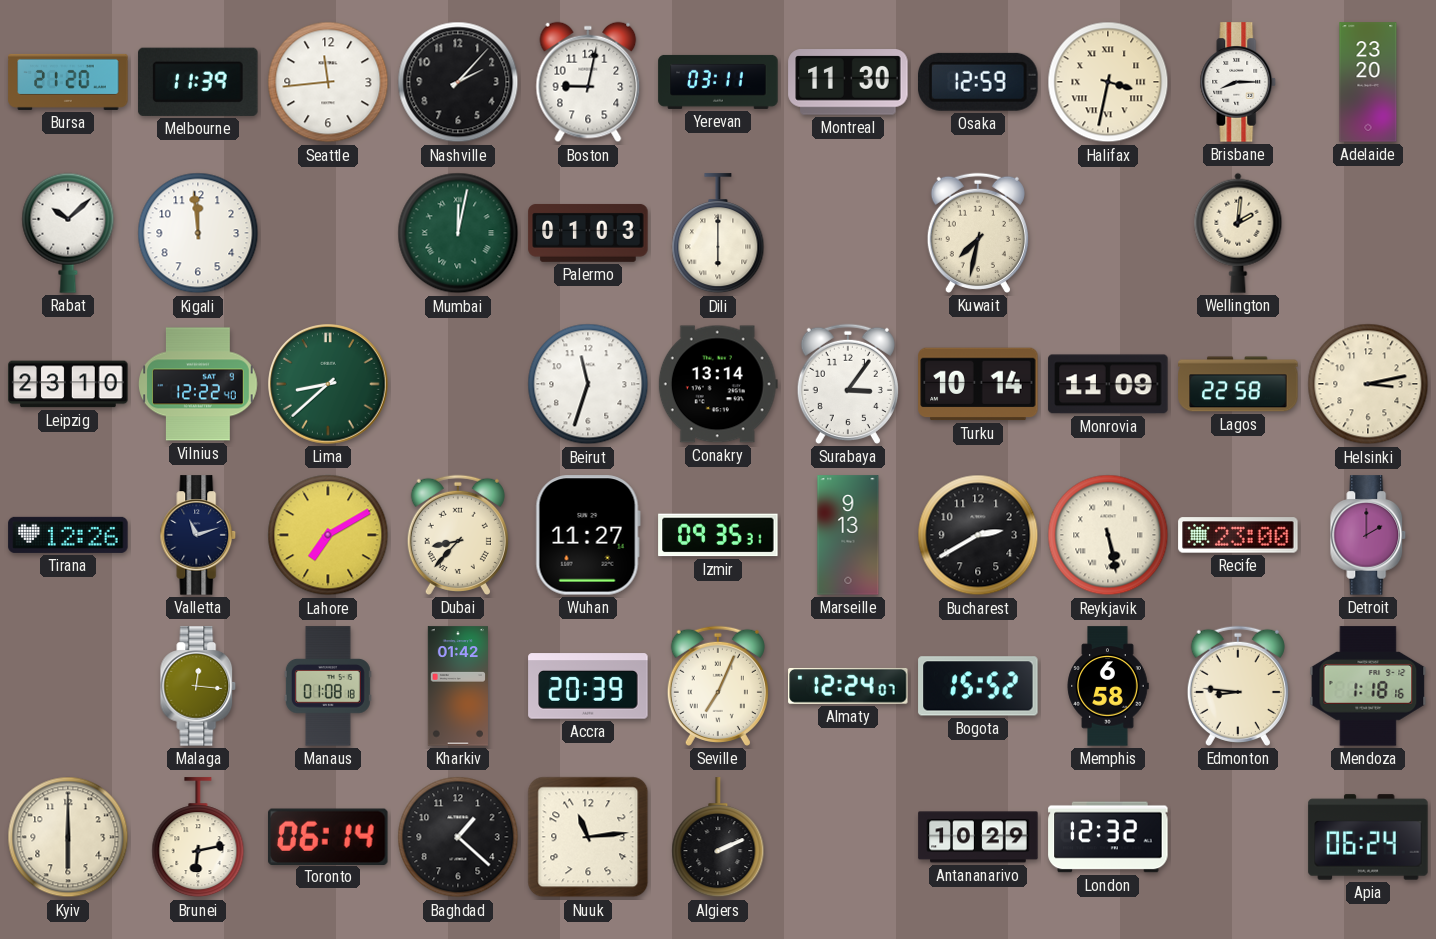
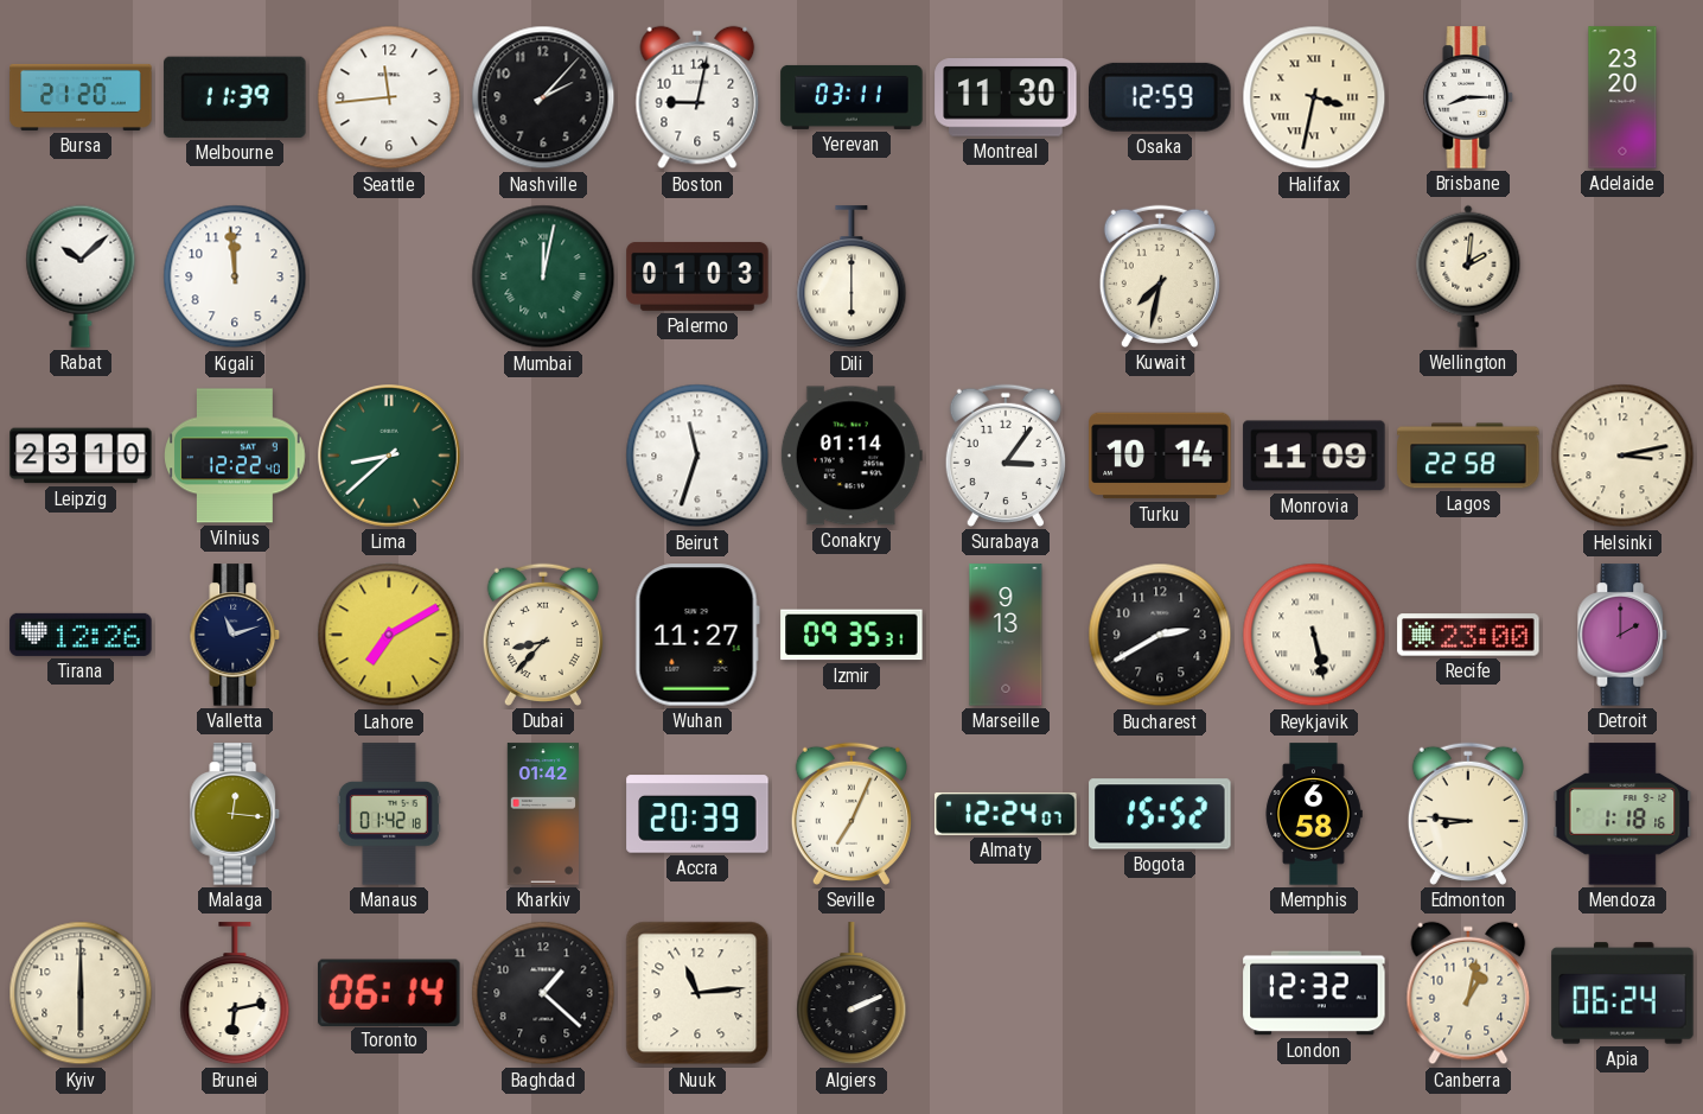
Conakry: 13:14 -> 01:14
Manaus: 01:08 -> 01:42
Antananarivo: 10:29 -> none
Canberra: none -> 1:02
